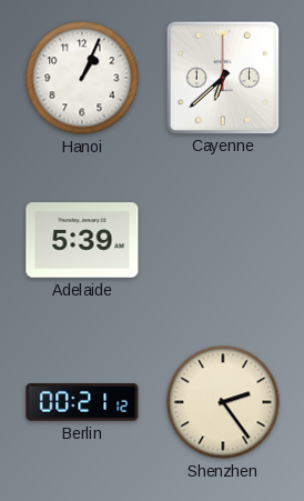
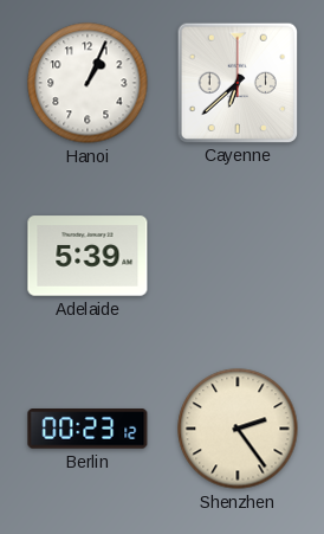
Berlin: 00:21 -> 00:23
